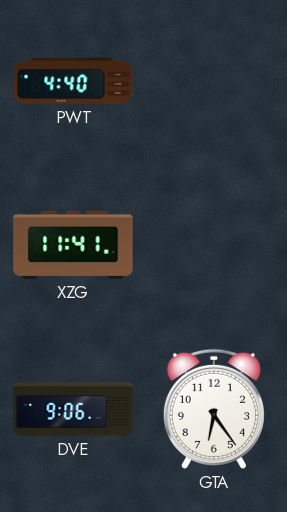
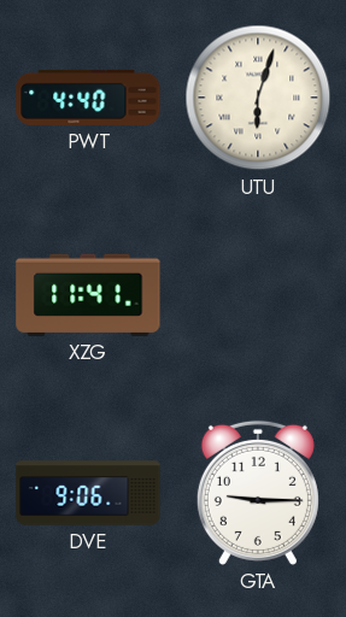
UTU: none -> 6:03
GTA: 6:24 -> 9:15
